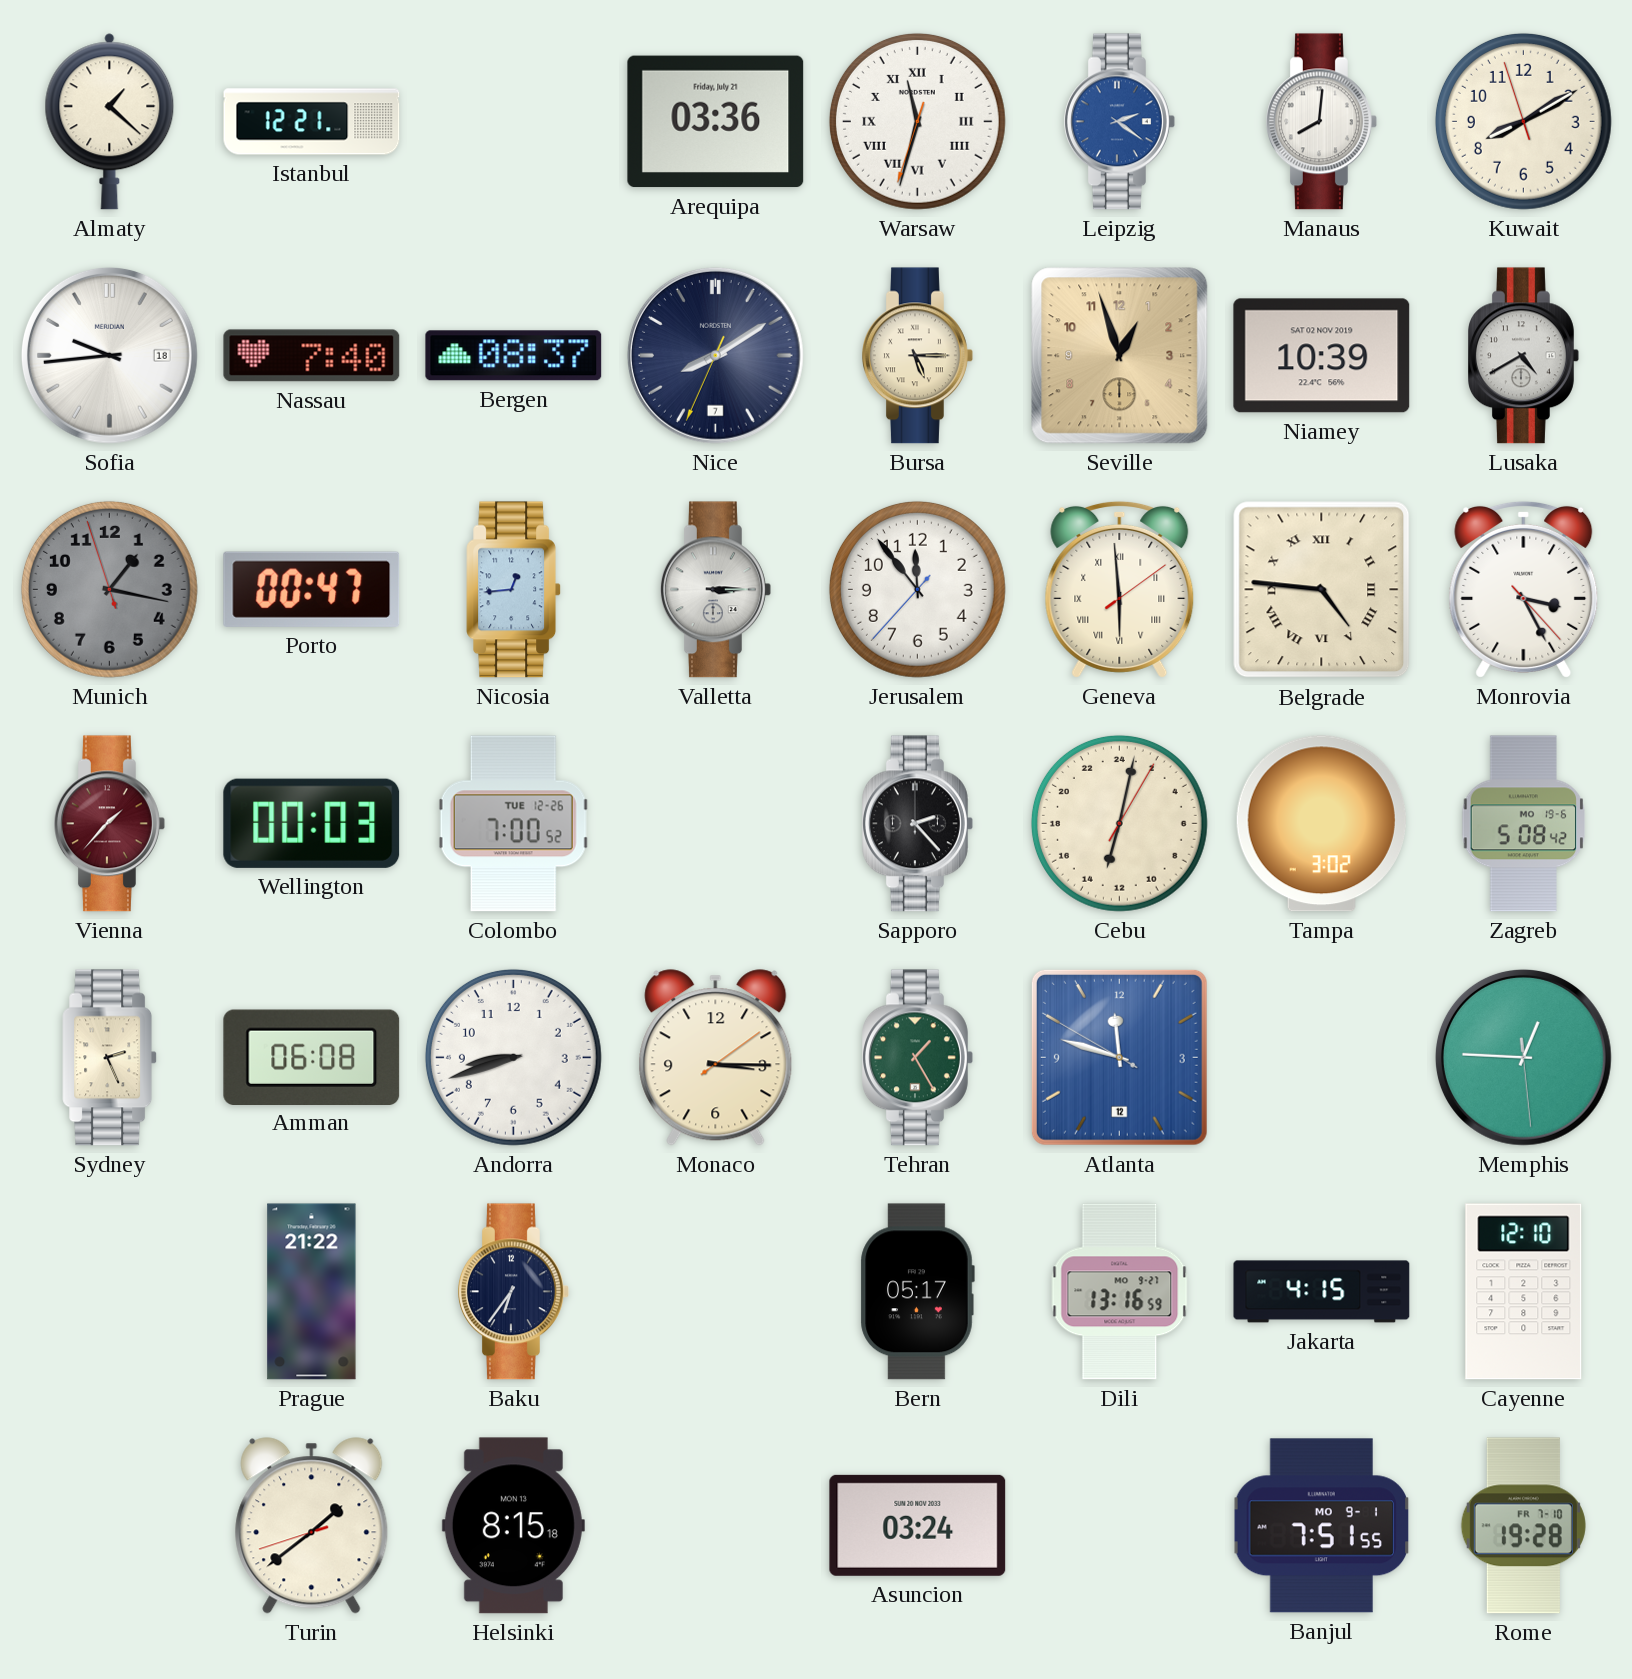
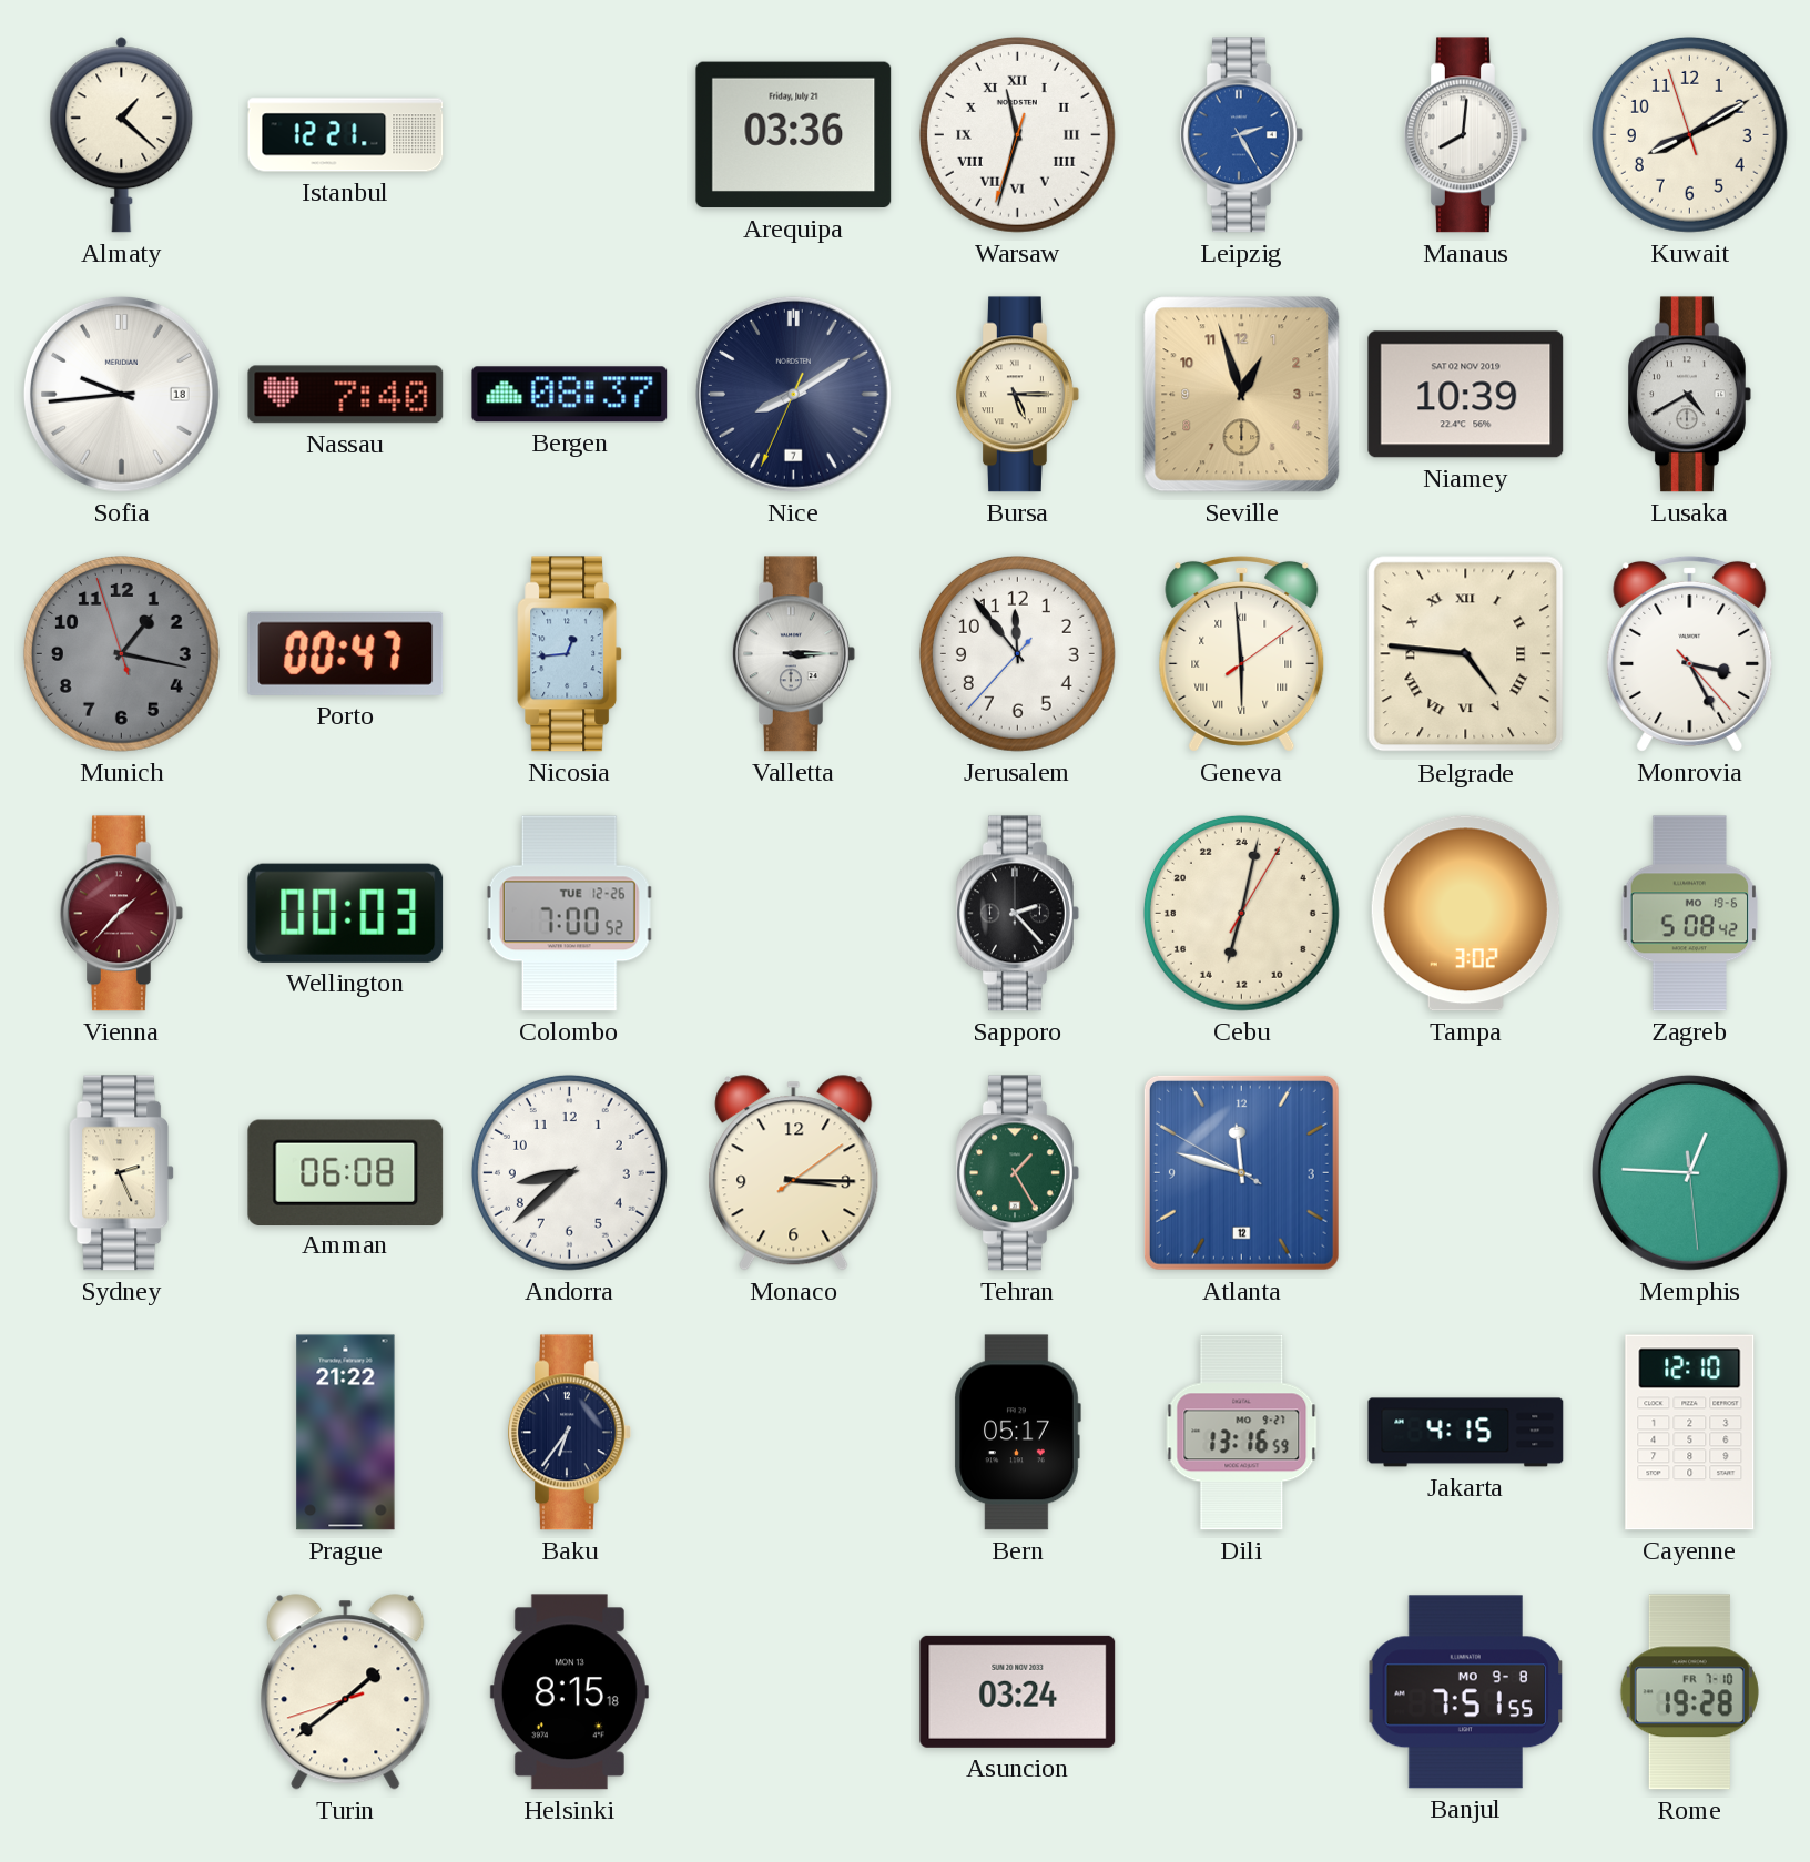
Leipzig: 2:21 -> 2:25
Andorra: 8:42 -> 8:38
Banjul date: MO 9-1 -> MO 9-8
